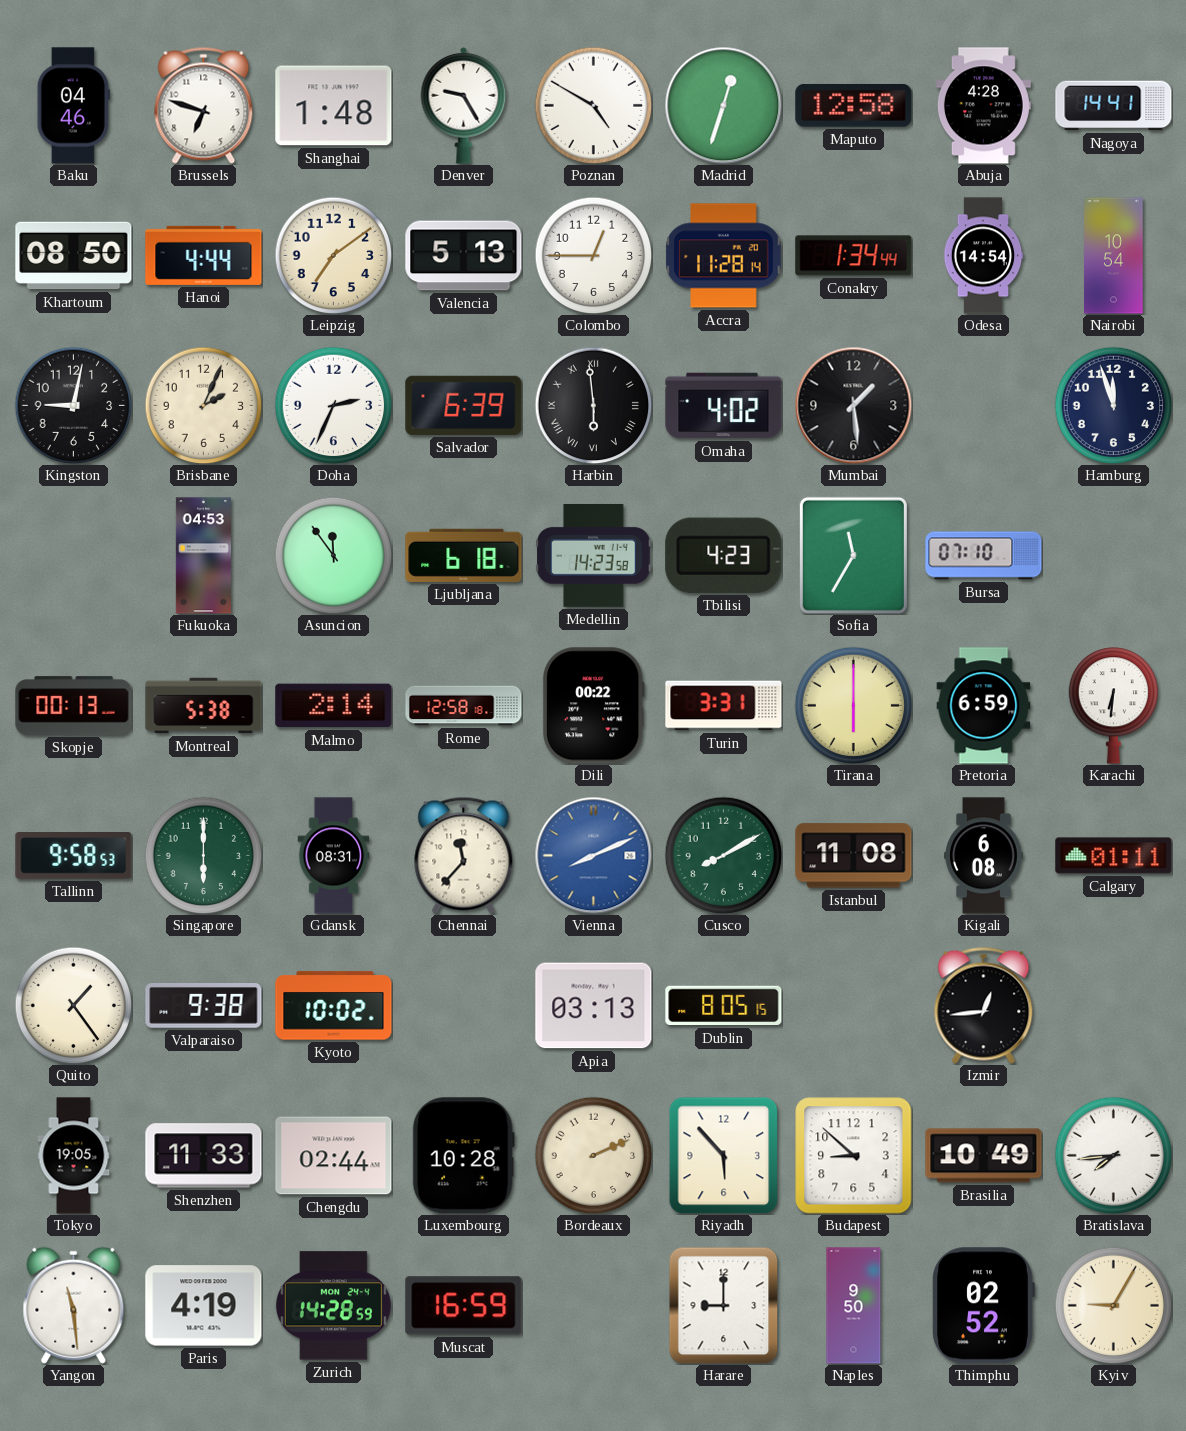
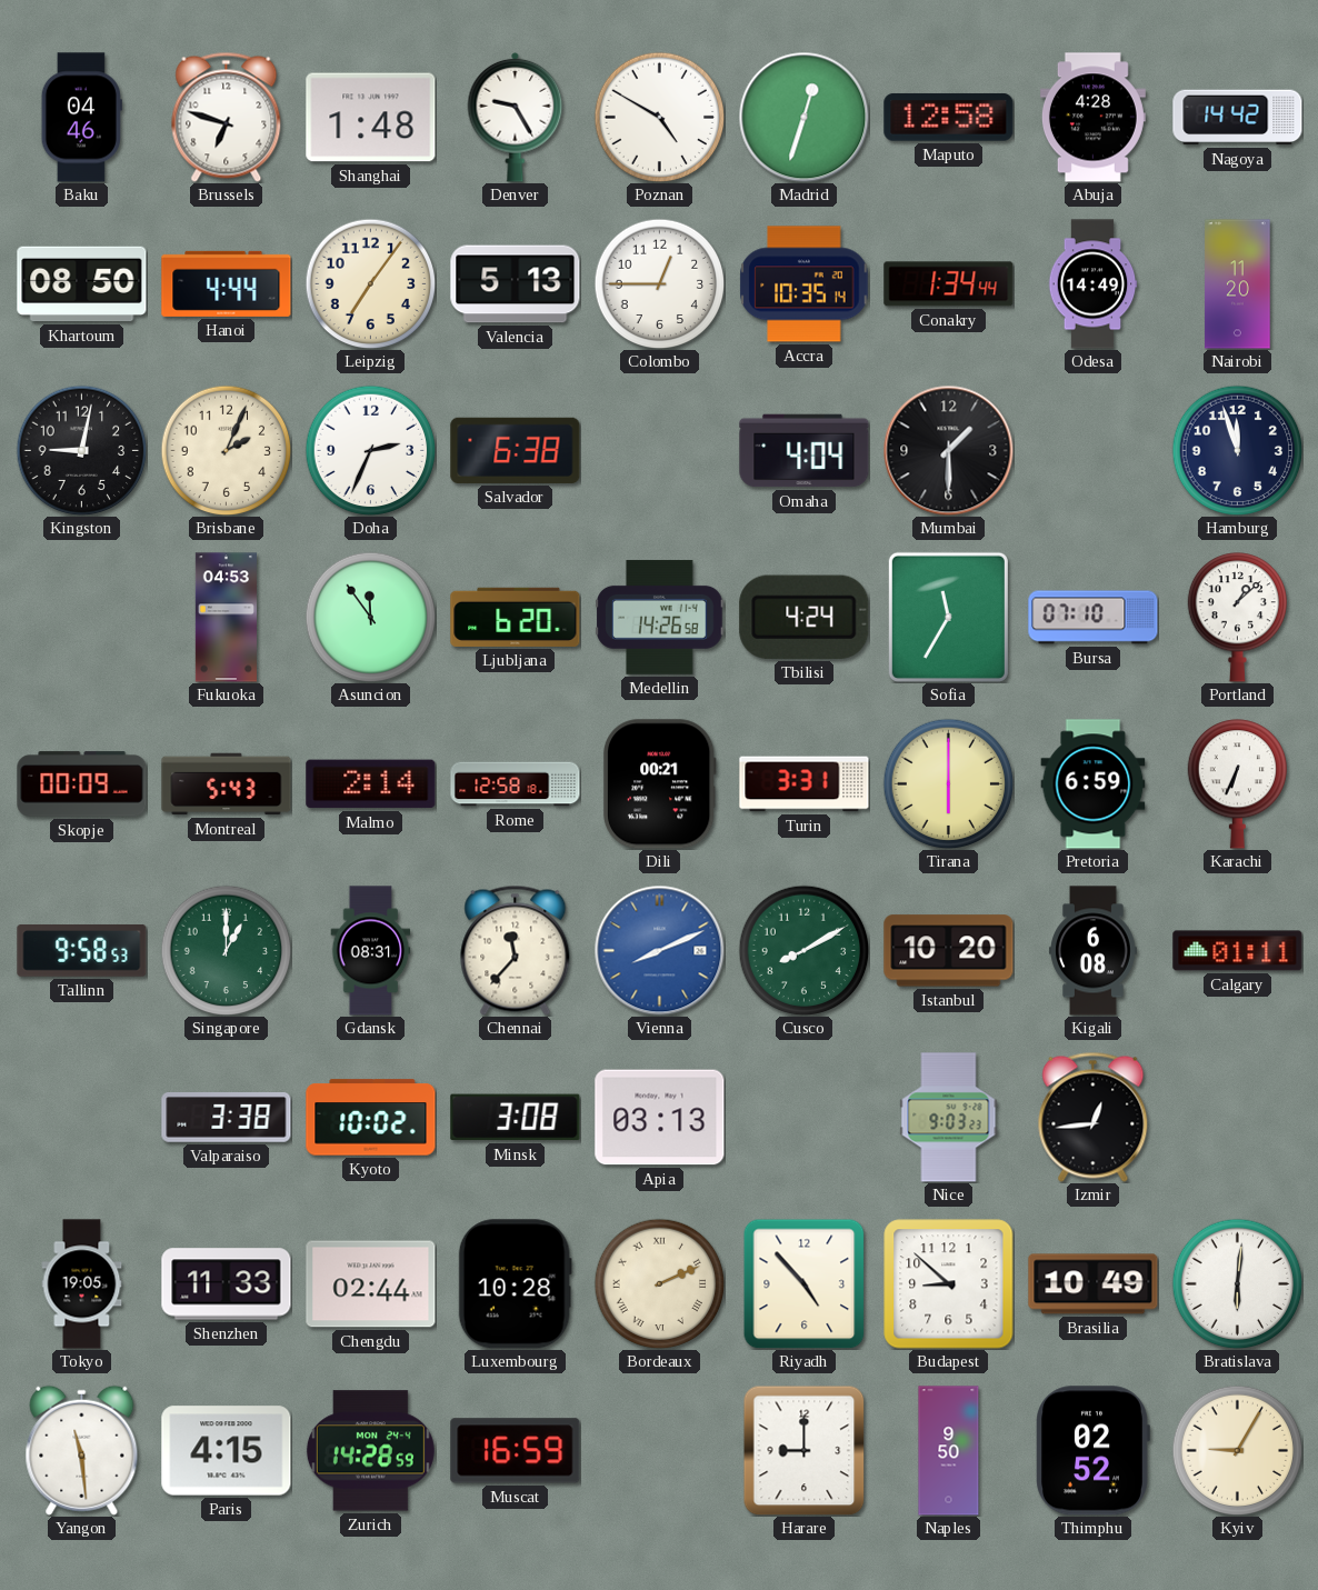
Nagoya: 14:41 -> 14:42
Leipzig: 7:09 -> 7:06
Accra: 11:28 -> 10:35
Odesa: 14:54 -> 14:49
Nairobi: 10:54 -> 11:20
Salvador: 6:39 -> 6:38
Harbin: 5:59 -> none
Omaha: 4:02 -> 4:04
Mumbai: 1:29 -> 1:30
Ljubljana: 6:18 -> 6:20
Medellin: 14:23 -> 14:26
Tbilisi: 4:23 -> 4:24
Portland: none -> 1:08
Skopje: 00:13 -> 00:09
Montreal: 5:38 -> 5:43
Dili: 00:22 -> 00:21
Karachi: 6:31 -> 6:34
Singapore: 6:00 -> 1:00
Istanbul: 11:08 -> 10:20
Quito: 1:24 -> none
Valparaiso: 9:38 -> 3:38
Minsk: none -> 3:08
Dublin: 8:05 -> none
Nice: none -> 9:03
Bordeaux numerals: Arabic -> Roman
Riyadh: 5:53 -> 4:53
Bratislava: 7:44 -> 6:01
Paris: 4:19 -> 4:15
